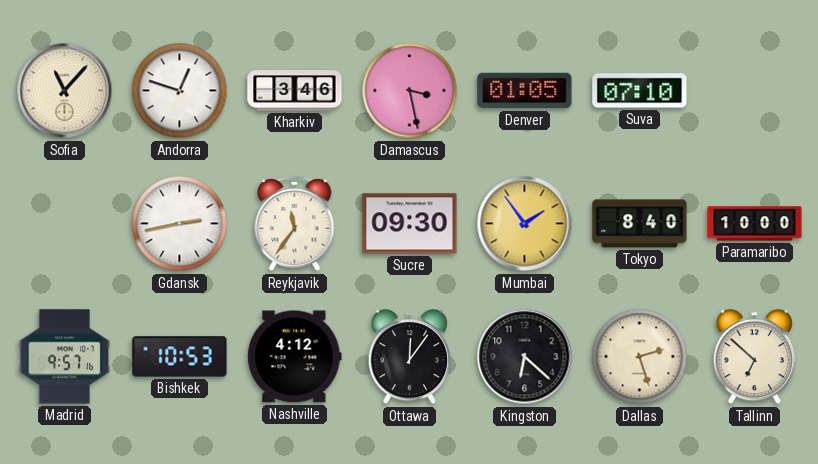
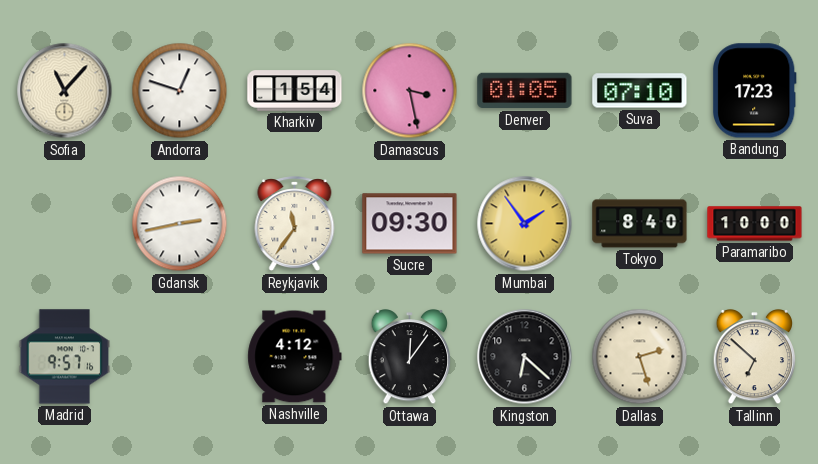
Kharkiv: 3:46 -> 1:54
Bandung: none -> 17:23
Bishkek: 10:53 -> none
